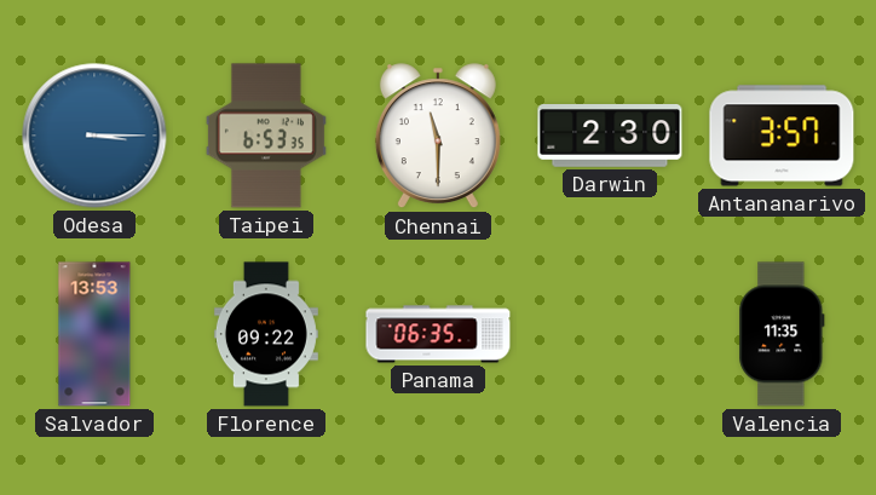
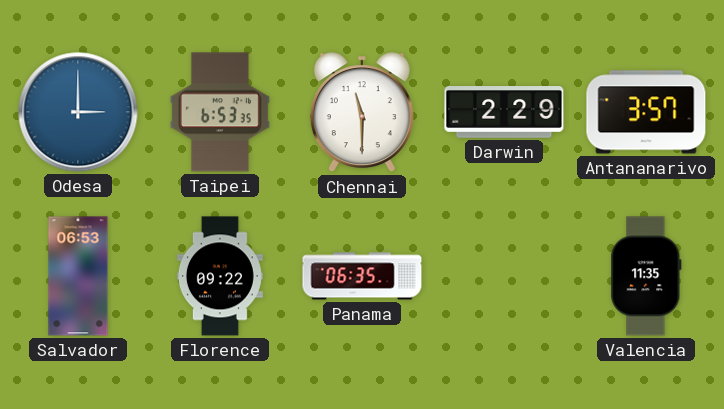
Odesa: 3:15 -> 3:00
Darwin: 2:30 -> 2:29
Salvador: 13:53 -> 06:53
